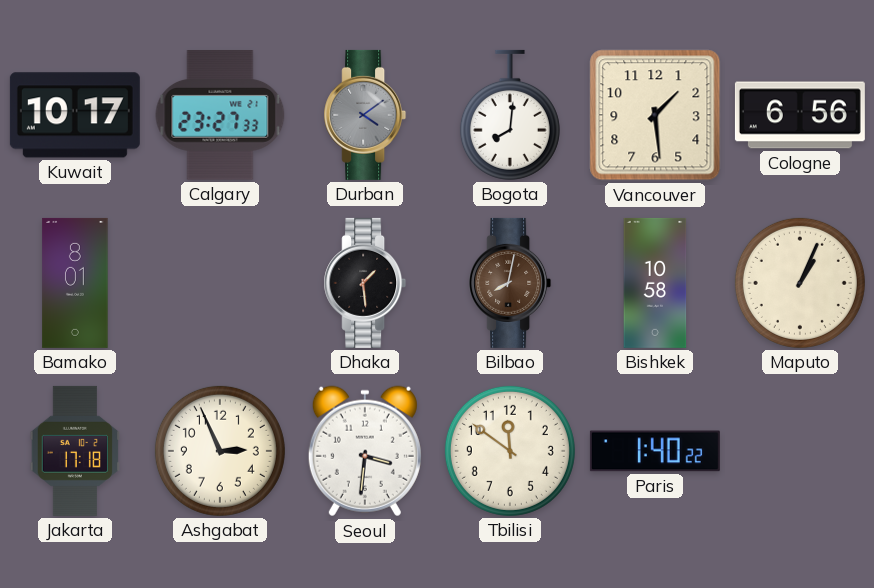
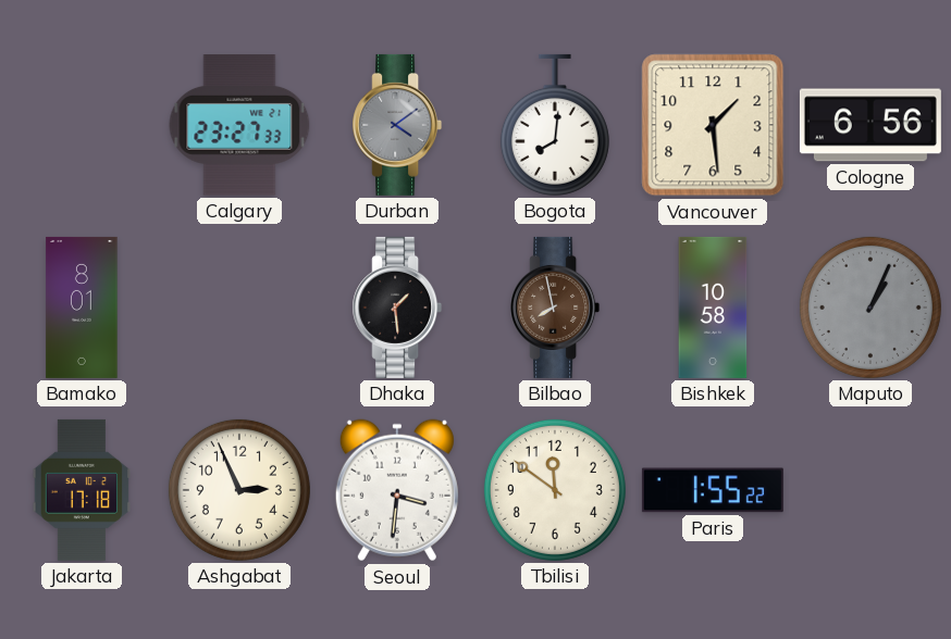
Kuwait: 10:17 -> none
Bilbao: 8:02 -> 7:58
Maputo dial: cream -> grey
Paris: 1:40 -> 1:55
